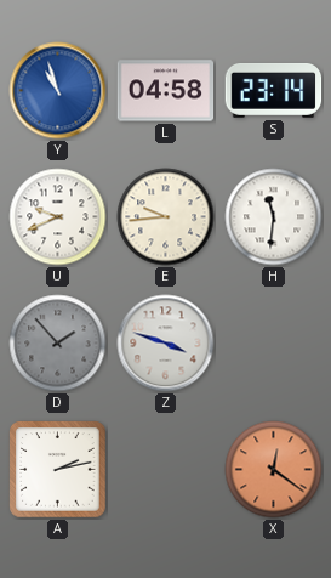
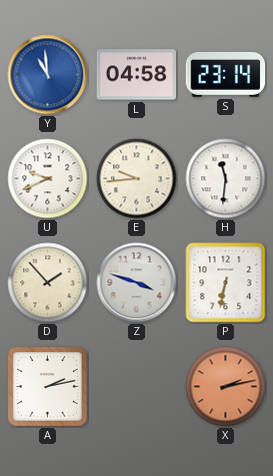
Y: 10:57 -> 10:59
D dial: grey -> cream
P: none -> 6:32
X: 12:21 -> 2:13
